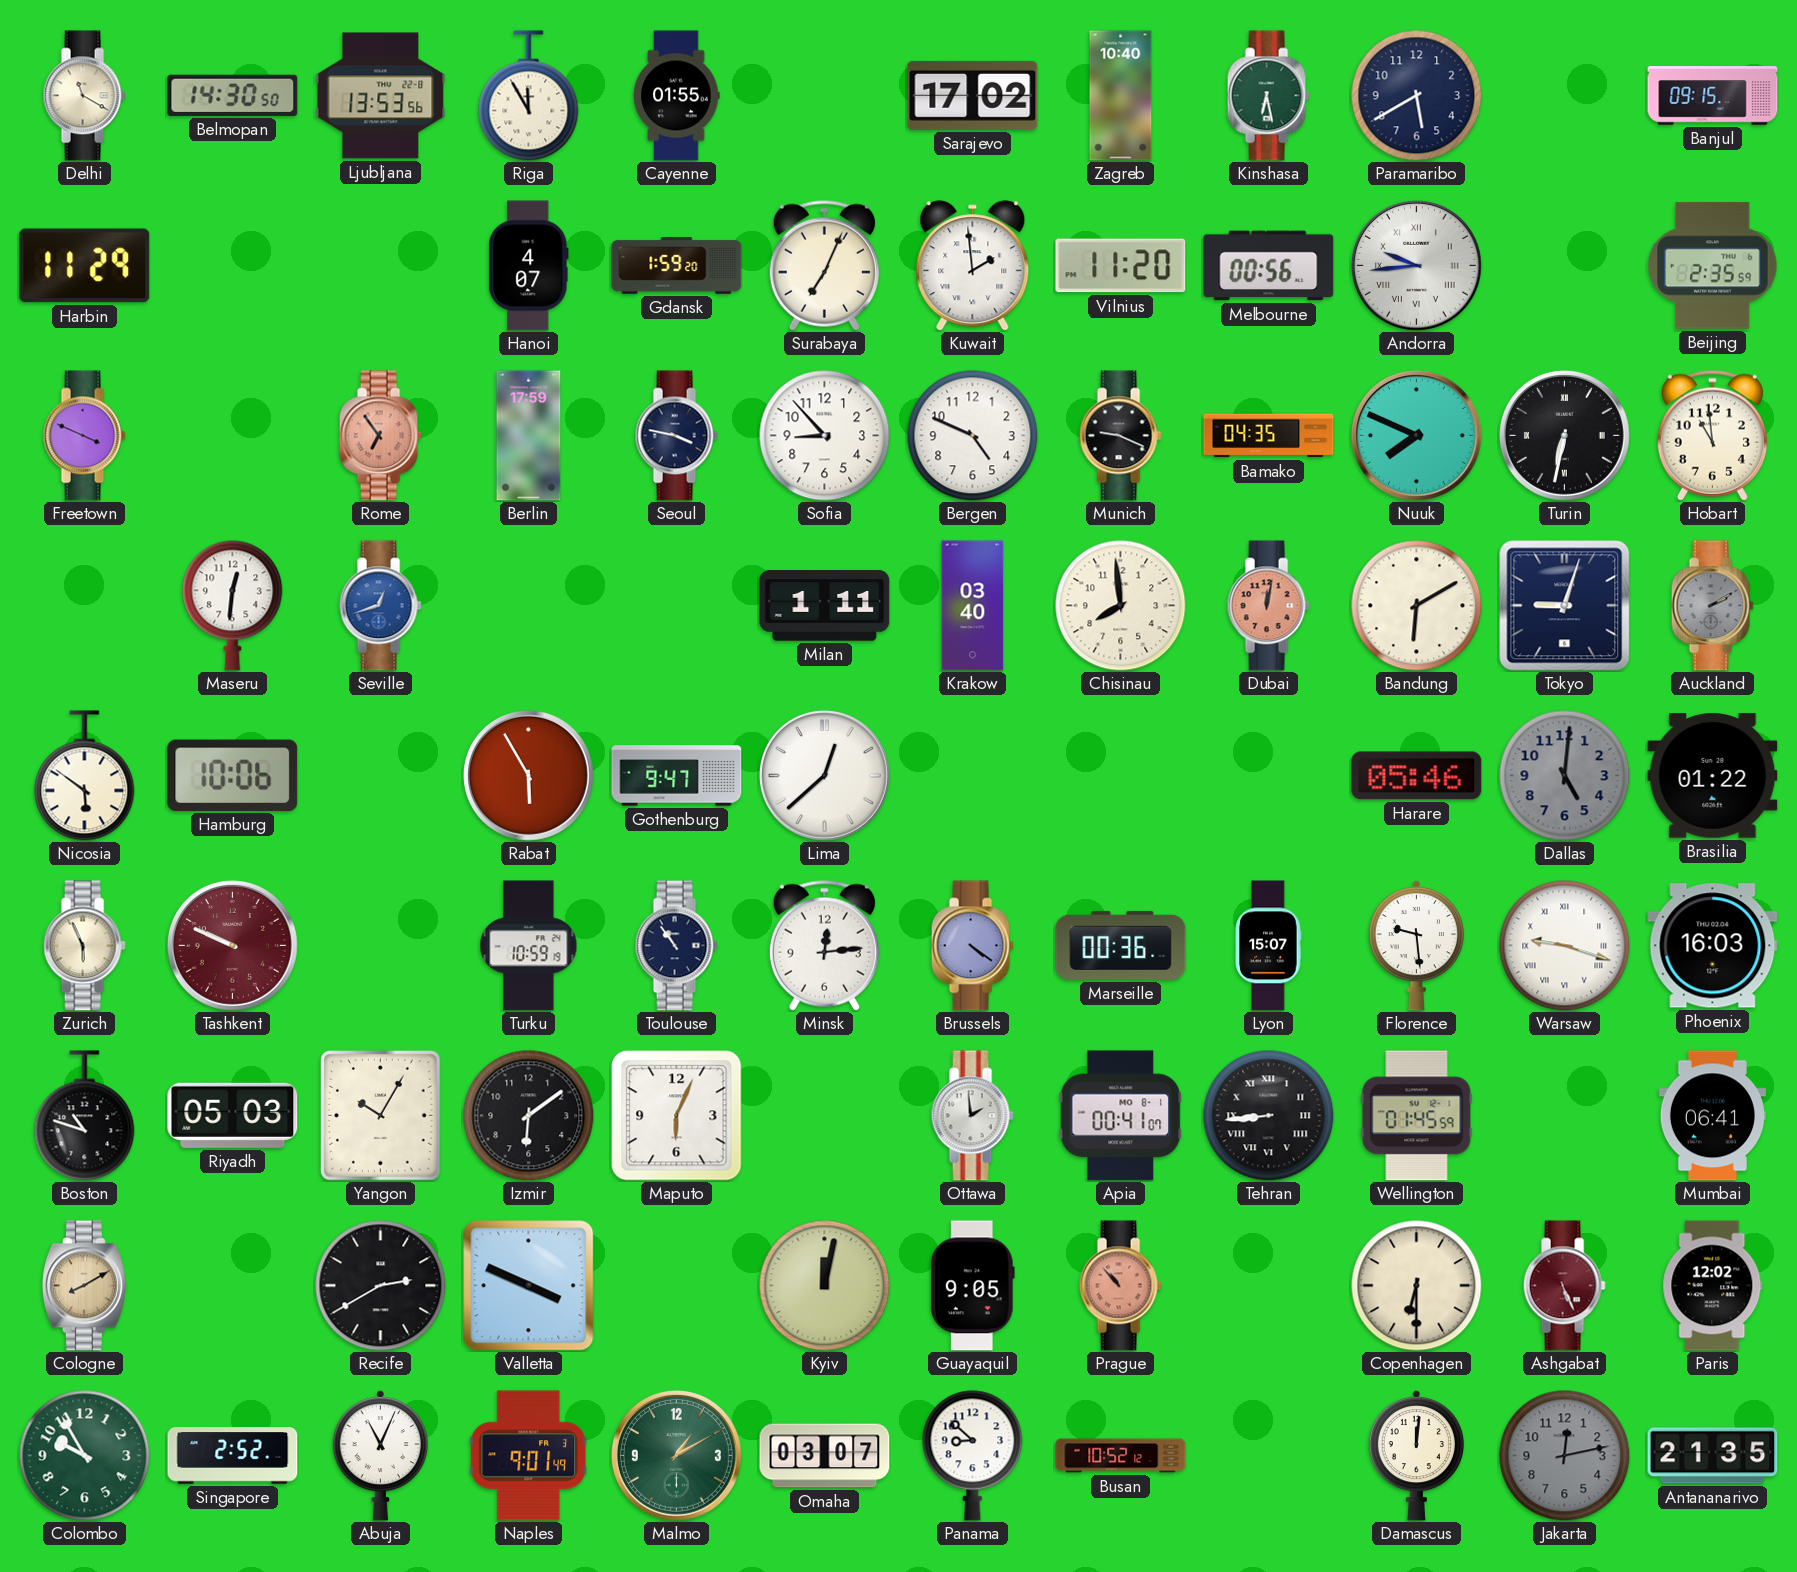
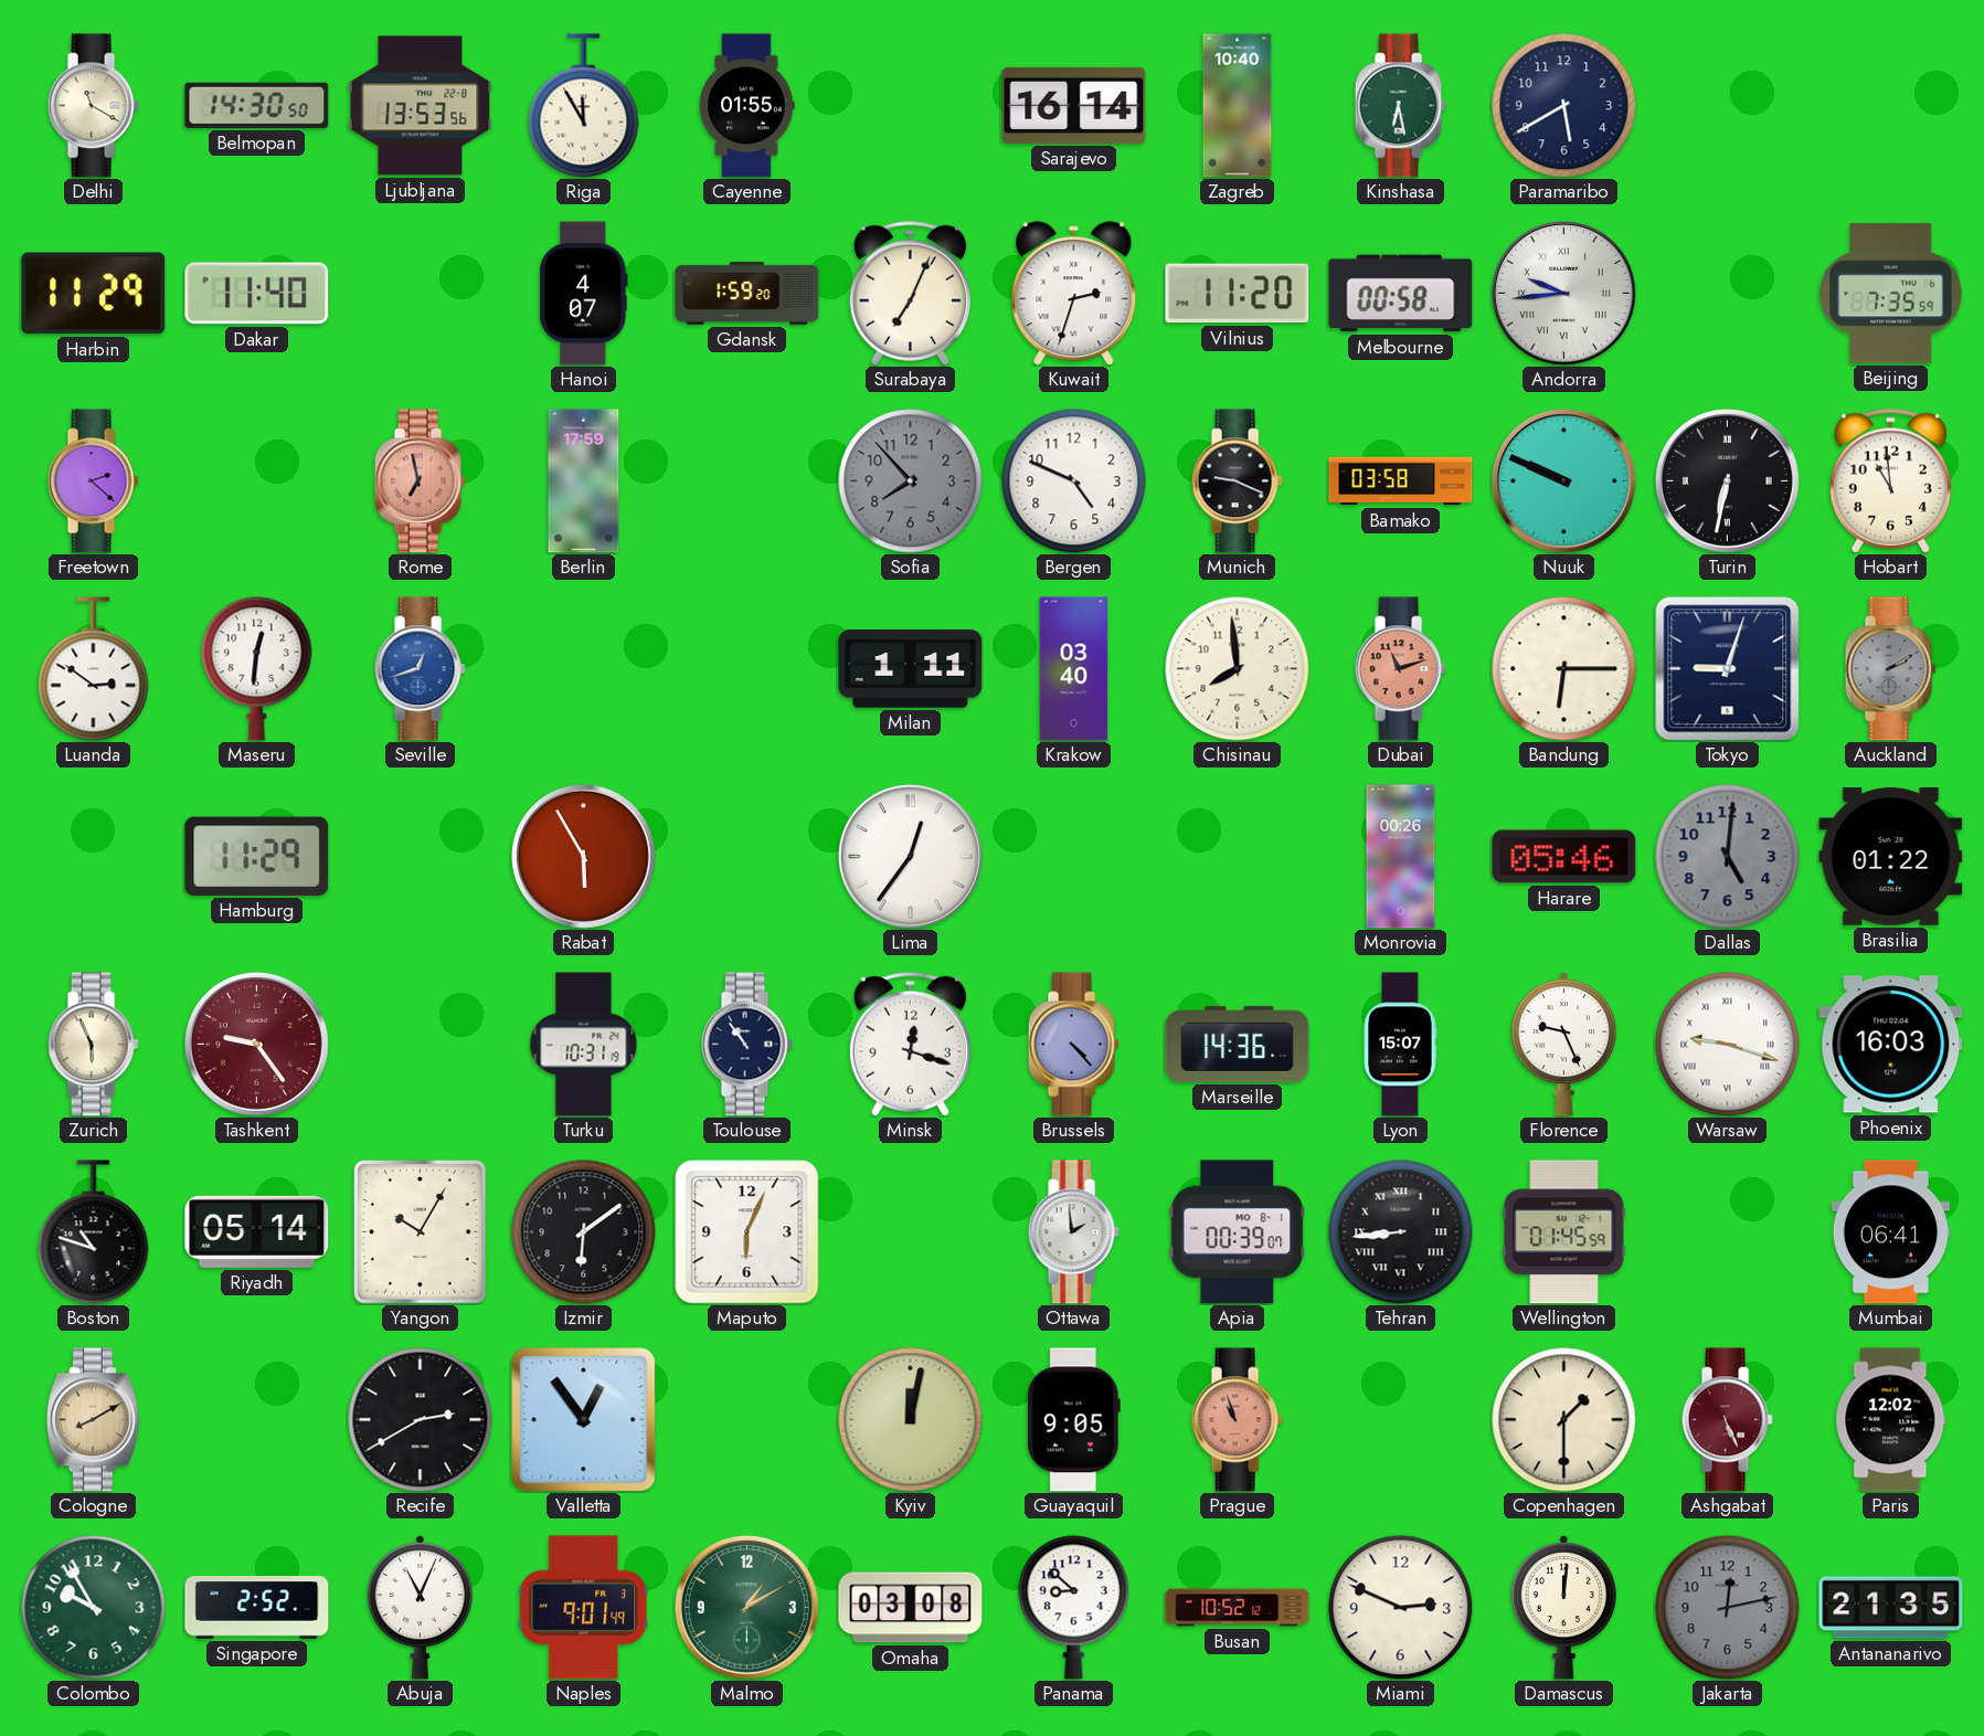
Sarajevo: 17:02 -> 16:14
Banjul: 09:15 -> none
Dakar: none -> 11:40
Kuwait: 1:59 -> 2:33
Melbourne: 00:56 -> 00:58
Beijing: 2:35 -> 7:35
Freetown: 3:49 -> 2:22
Rome: 6:54 -> 6:58
Seoul: 3:47 -> none
Sofia: 8:53 -> 7:53
Sofia dial: white -> grey
Bamako: 04:35 -> 03:58
Nuuk: 7:49 -> 9:49
Luanda: none -> 2:51
Dubai: 12:02 -> 11:12
Bandung: 6:10 -> 6:15
Nicosia: 5:51 -> none
Hamburg: 10:06 -> 11:29
Gothenburg: 9:47 -> none
Lima: 12:38 -> 12:36
Monrovia: none -> 00:26
Tashkent: 9:49 -> 9:24
Turku: 10:59 -> 10:31
Minsk: 12:14 -> 12:18
Brussels: 4:21 -> 4:23
Marseille: 00:36 -> 14:36
Florence: 9:29 -> 9:26
Riyadh: 05:03 -> 05:14
Apia: 00:41 -> 00:39
Valletta: 3:49 -> 12:54
Prague: 10:53 -> 10:57
Copenhagen: 6:30 -> 1:30
Omaha: 03:07 -> 03:08
Miami: none -> 2:49
